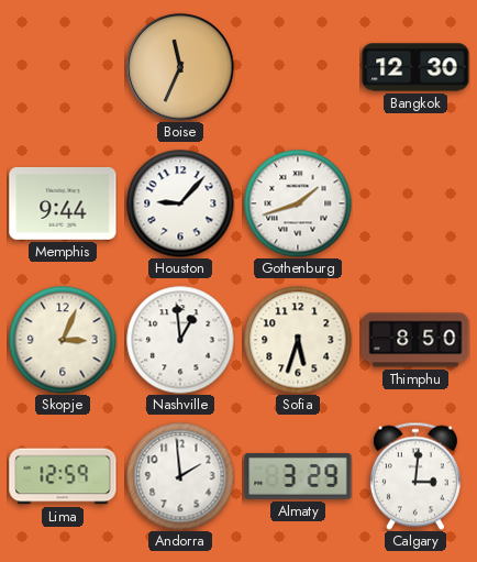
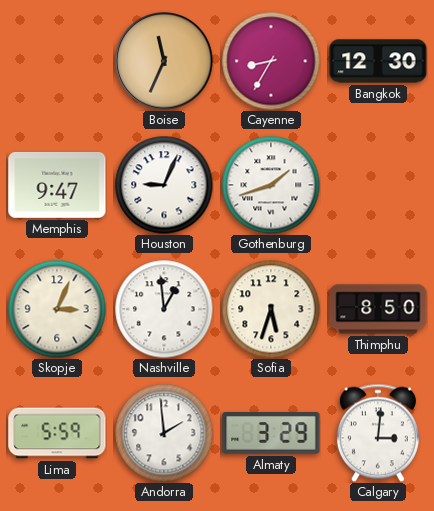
Cayenne: none -> 8:35
Memphis: 9:44 -> 9:47
Houston: 9:07 -> 9:04
Lima: 12:59 -> 5:59
